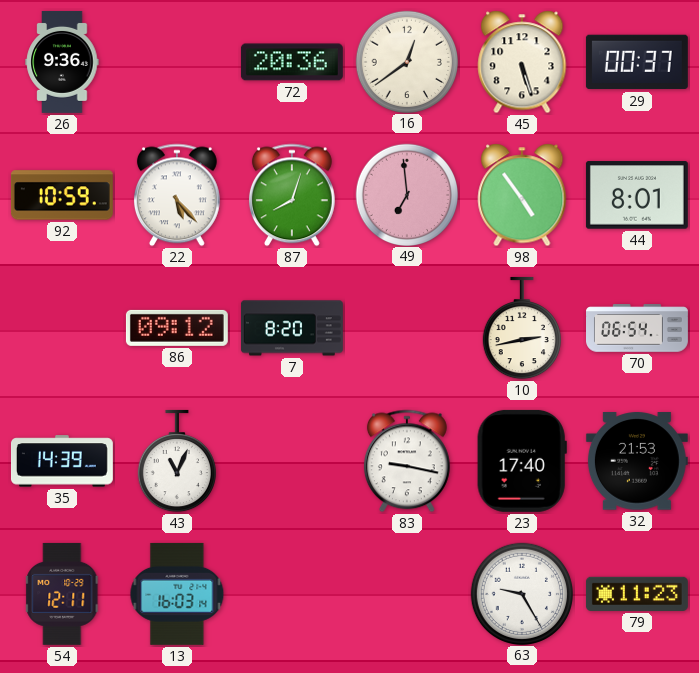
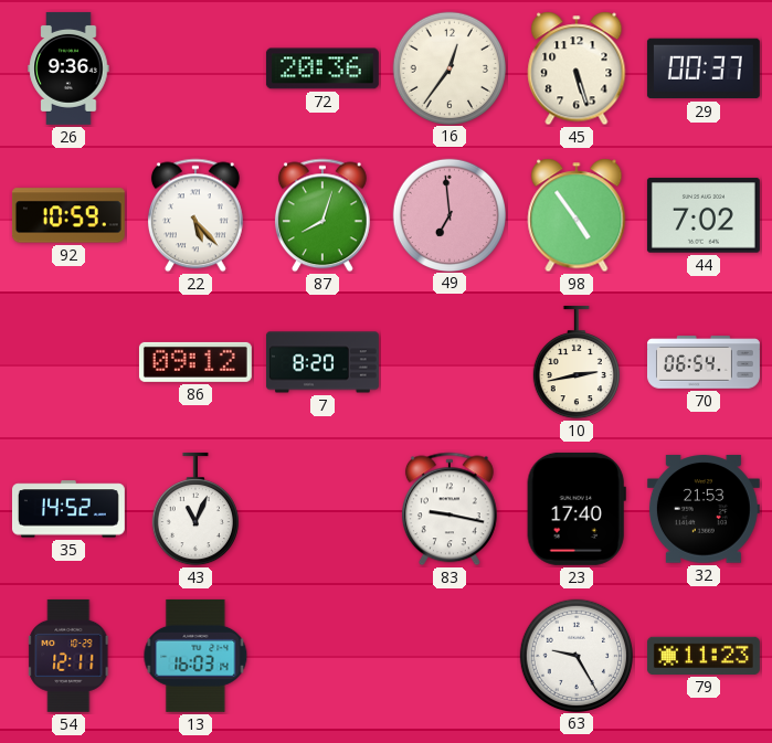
16: 12:39 -> 12:36
44: 8:01 -> 7:02
35: 14:39 -> 14:52
